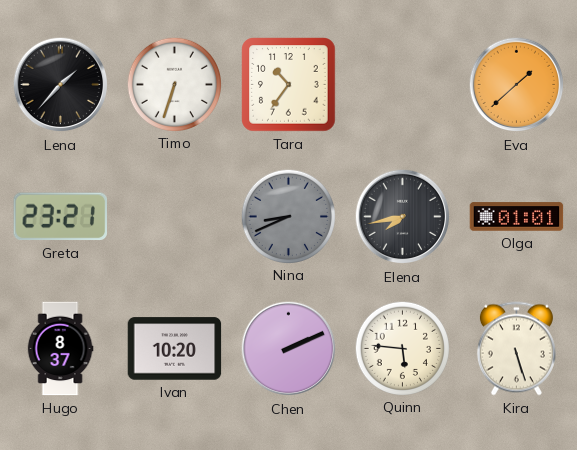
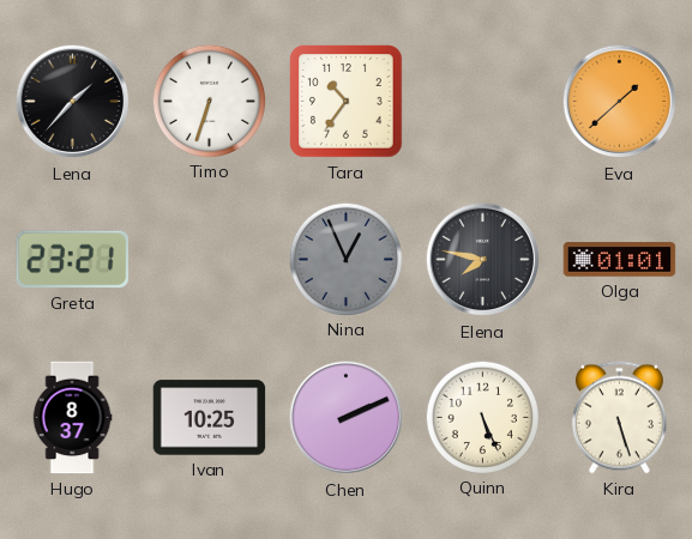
Nina: 8:41 -> 12:56
Elena: 7:43 -> 7:47
Ivan: 10:20 -> 10:25
Quinn: 5:46 -> 5:26
